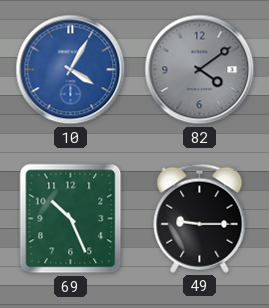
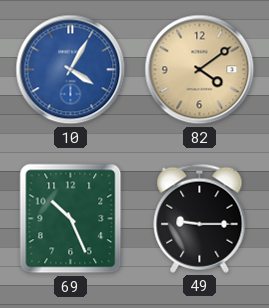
82 dial: grey -> champagne
